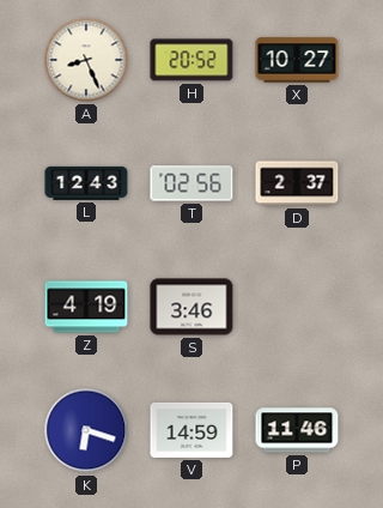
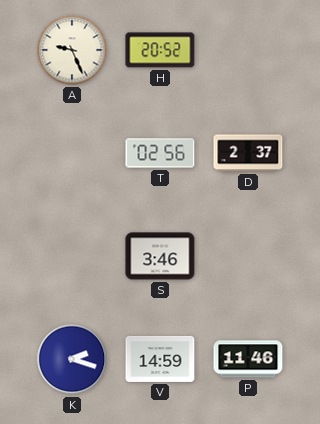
A: 8:26 -> 9:26
X: 10:27 -> none
L: 12:43 -> none
Z: 4:19 -> none
K: 6:18 -> 2:18
